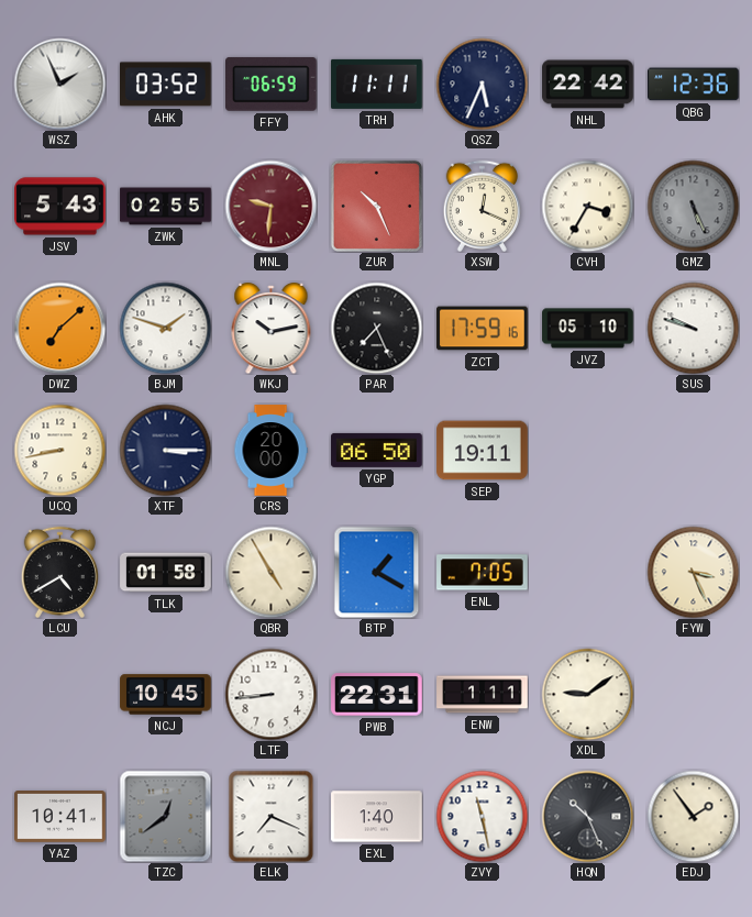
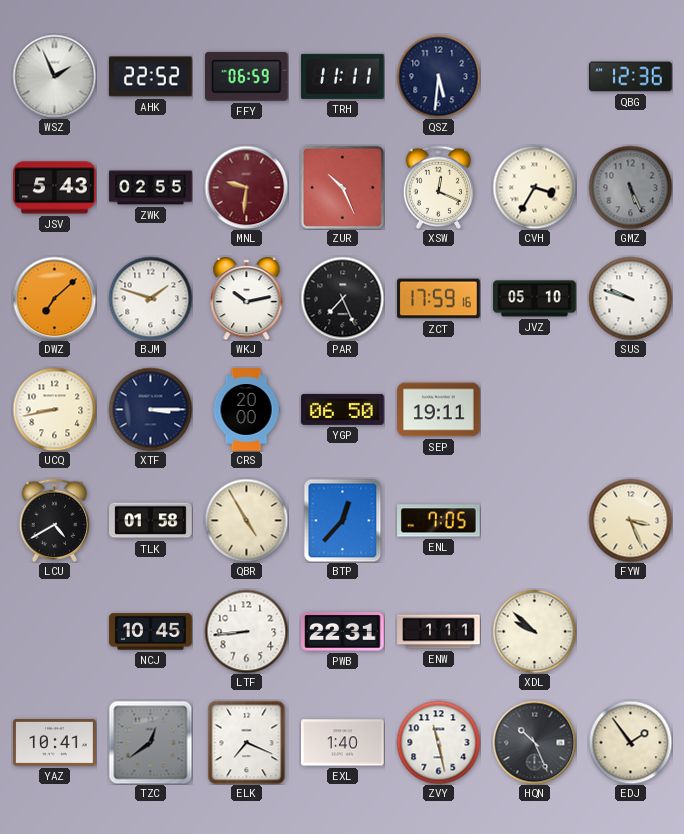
AHK: 03:52 -> 22:52
QSZ: 5:34 -> 5:31
NHL: 22:42 -> none
BTP: 1:20 -> 12:37
XDL: 9:09 -> 9:52
